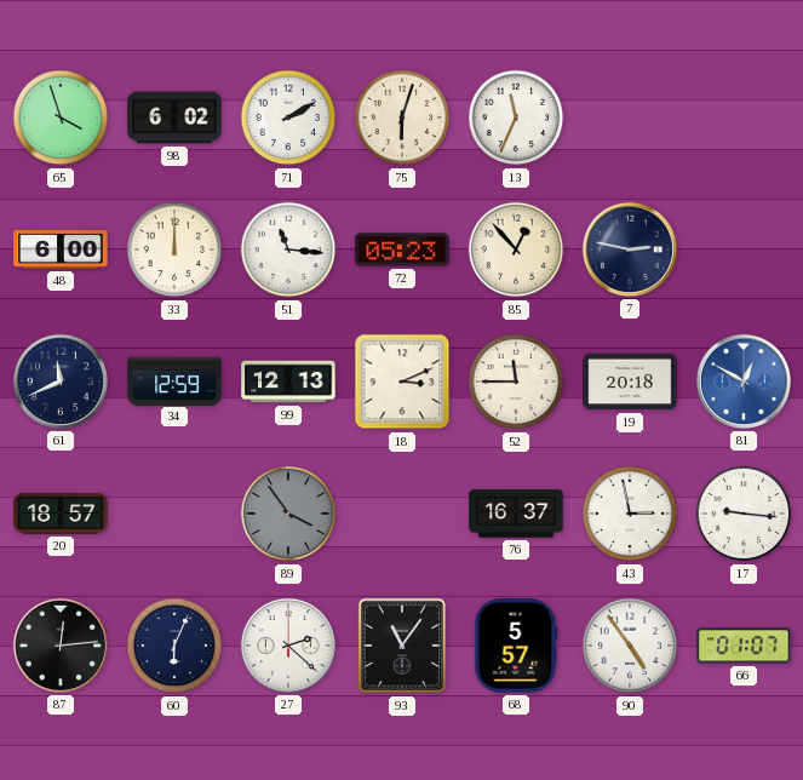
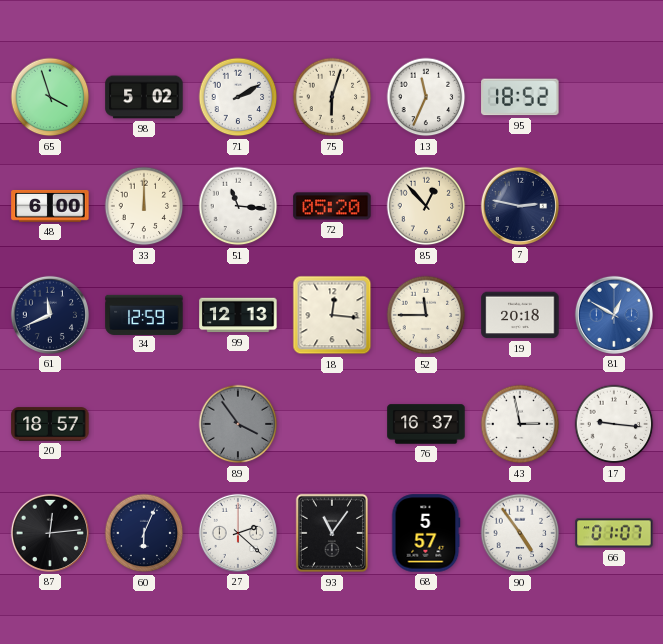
98: 6:02 -> 5:02
95: none -> 18:52
72: 05:23 -> 05:20
18: 3:11 -> 12:16
